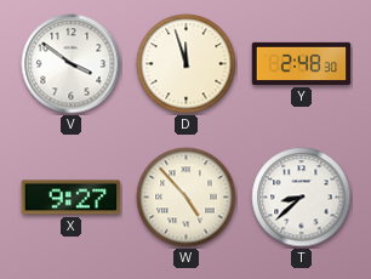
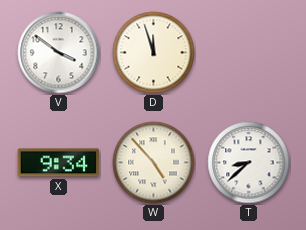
Y: 2:48 -> none
X: 9:27 -> 9:34
